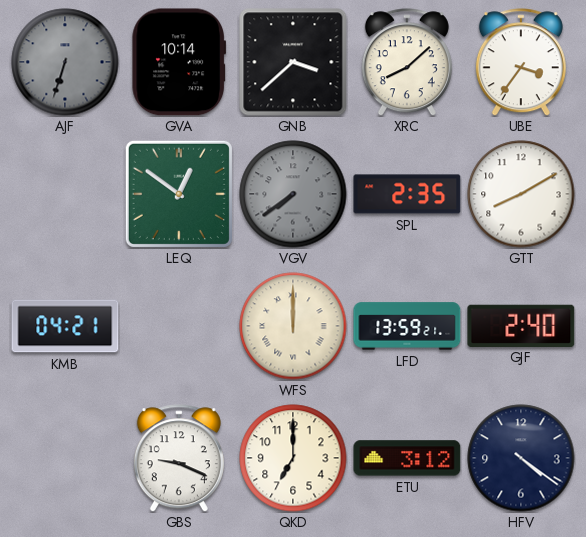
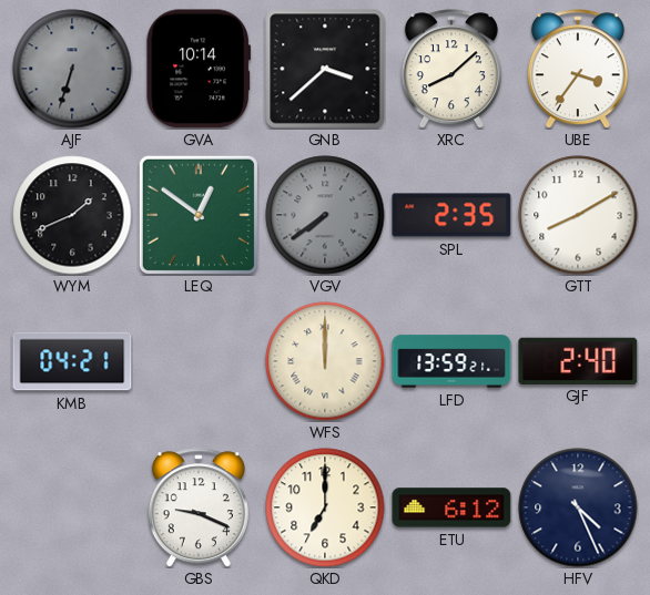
WYM: none -> 1:41
ETU: 3:12 -> 6:12
HFV: 4:21 -> 4:26
